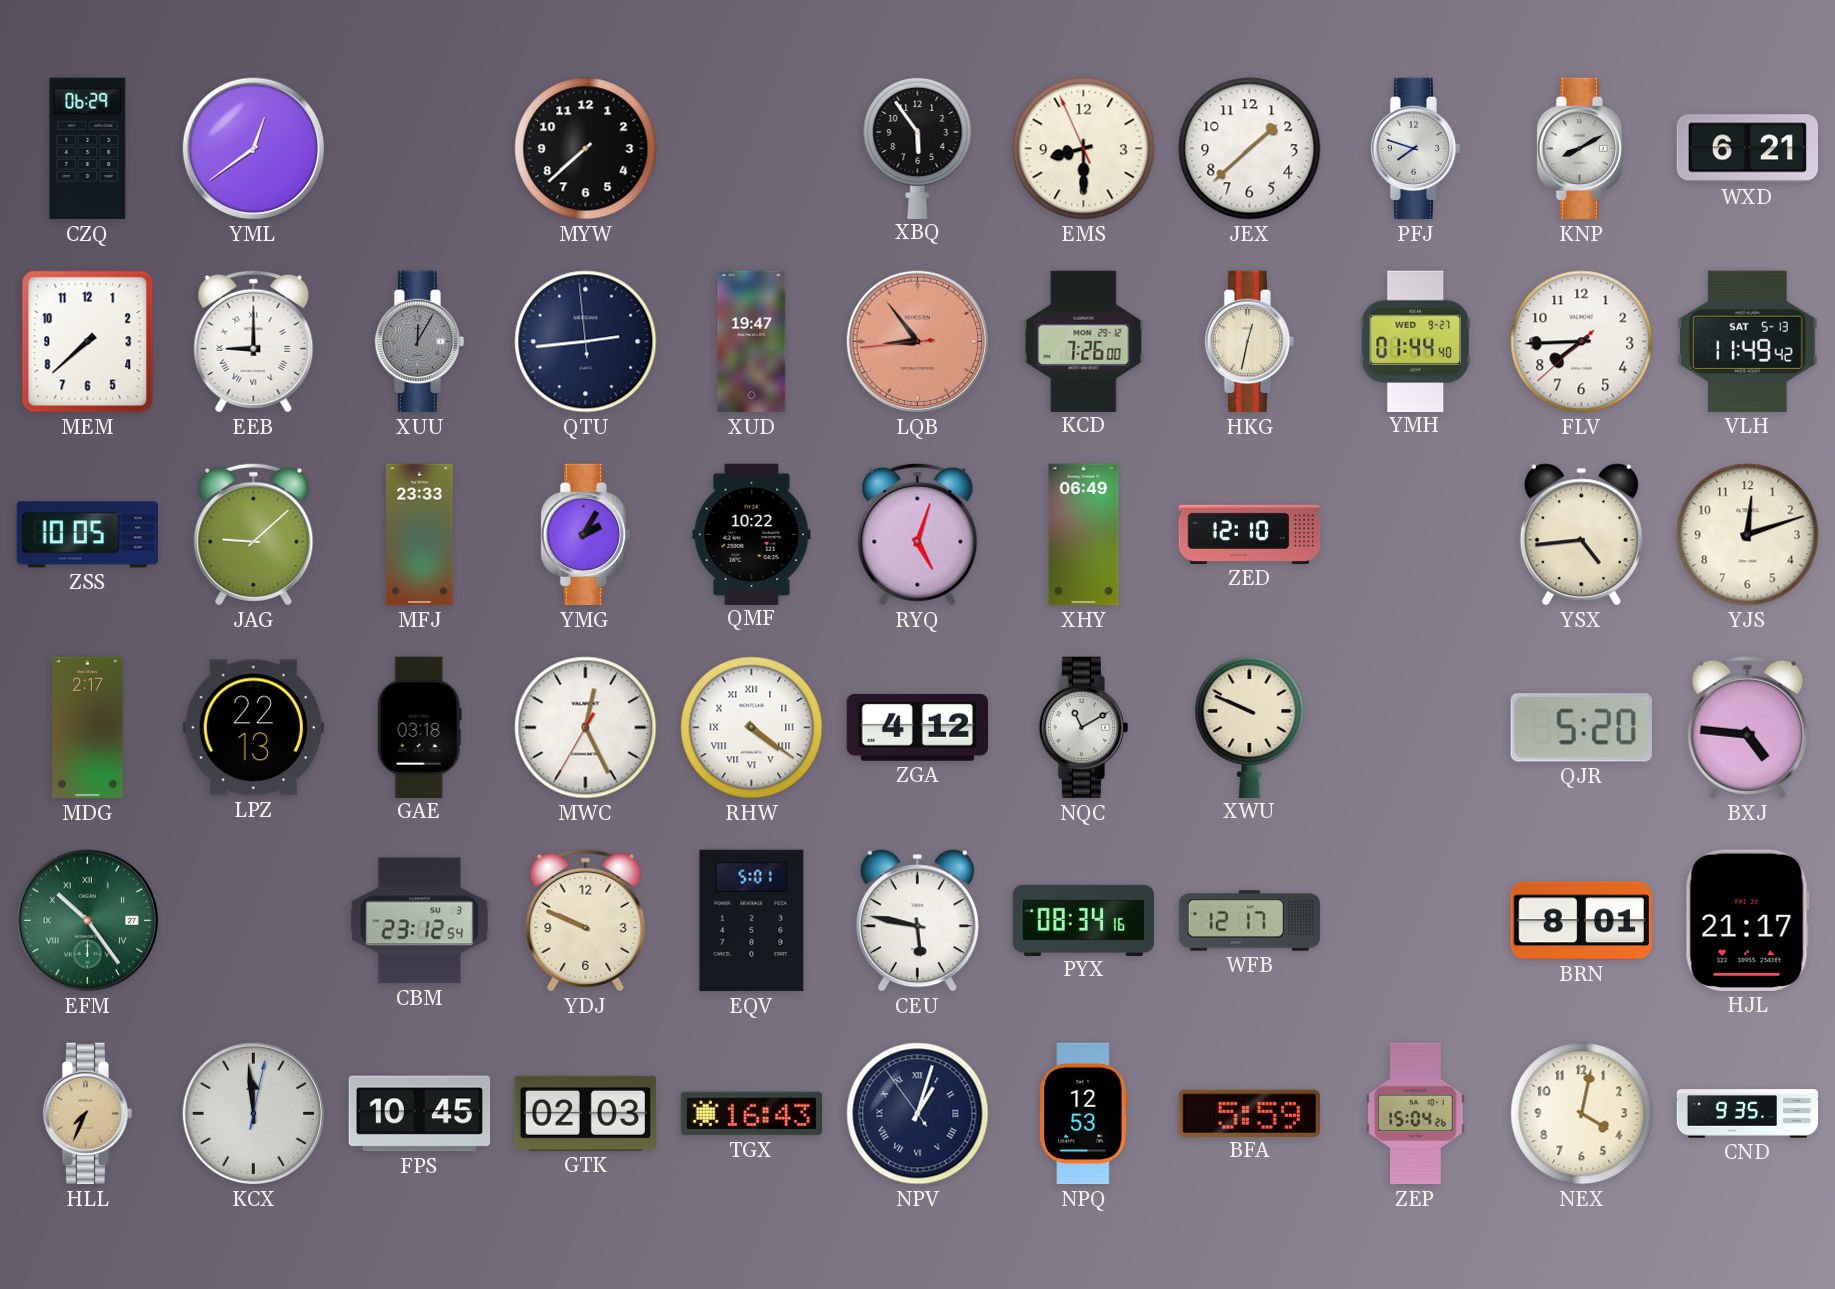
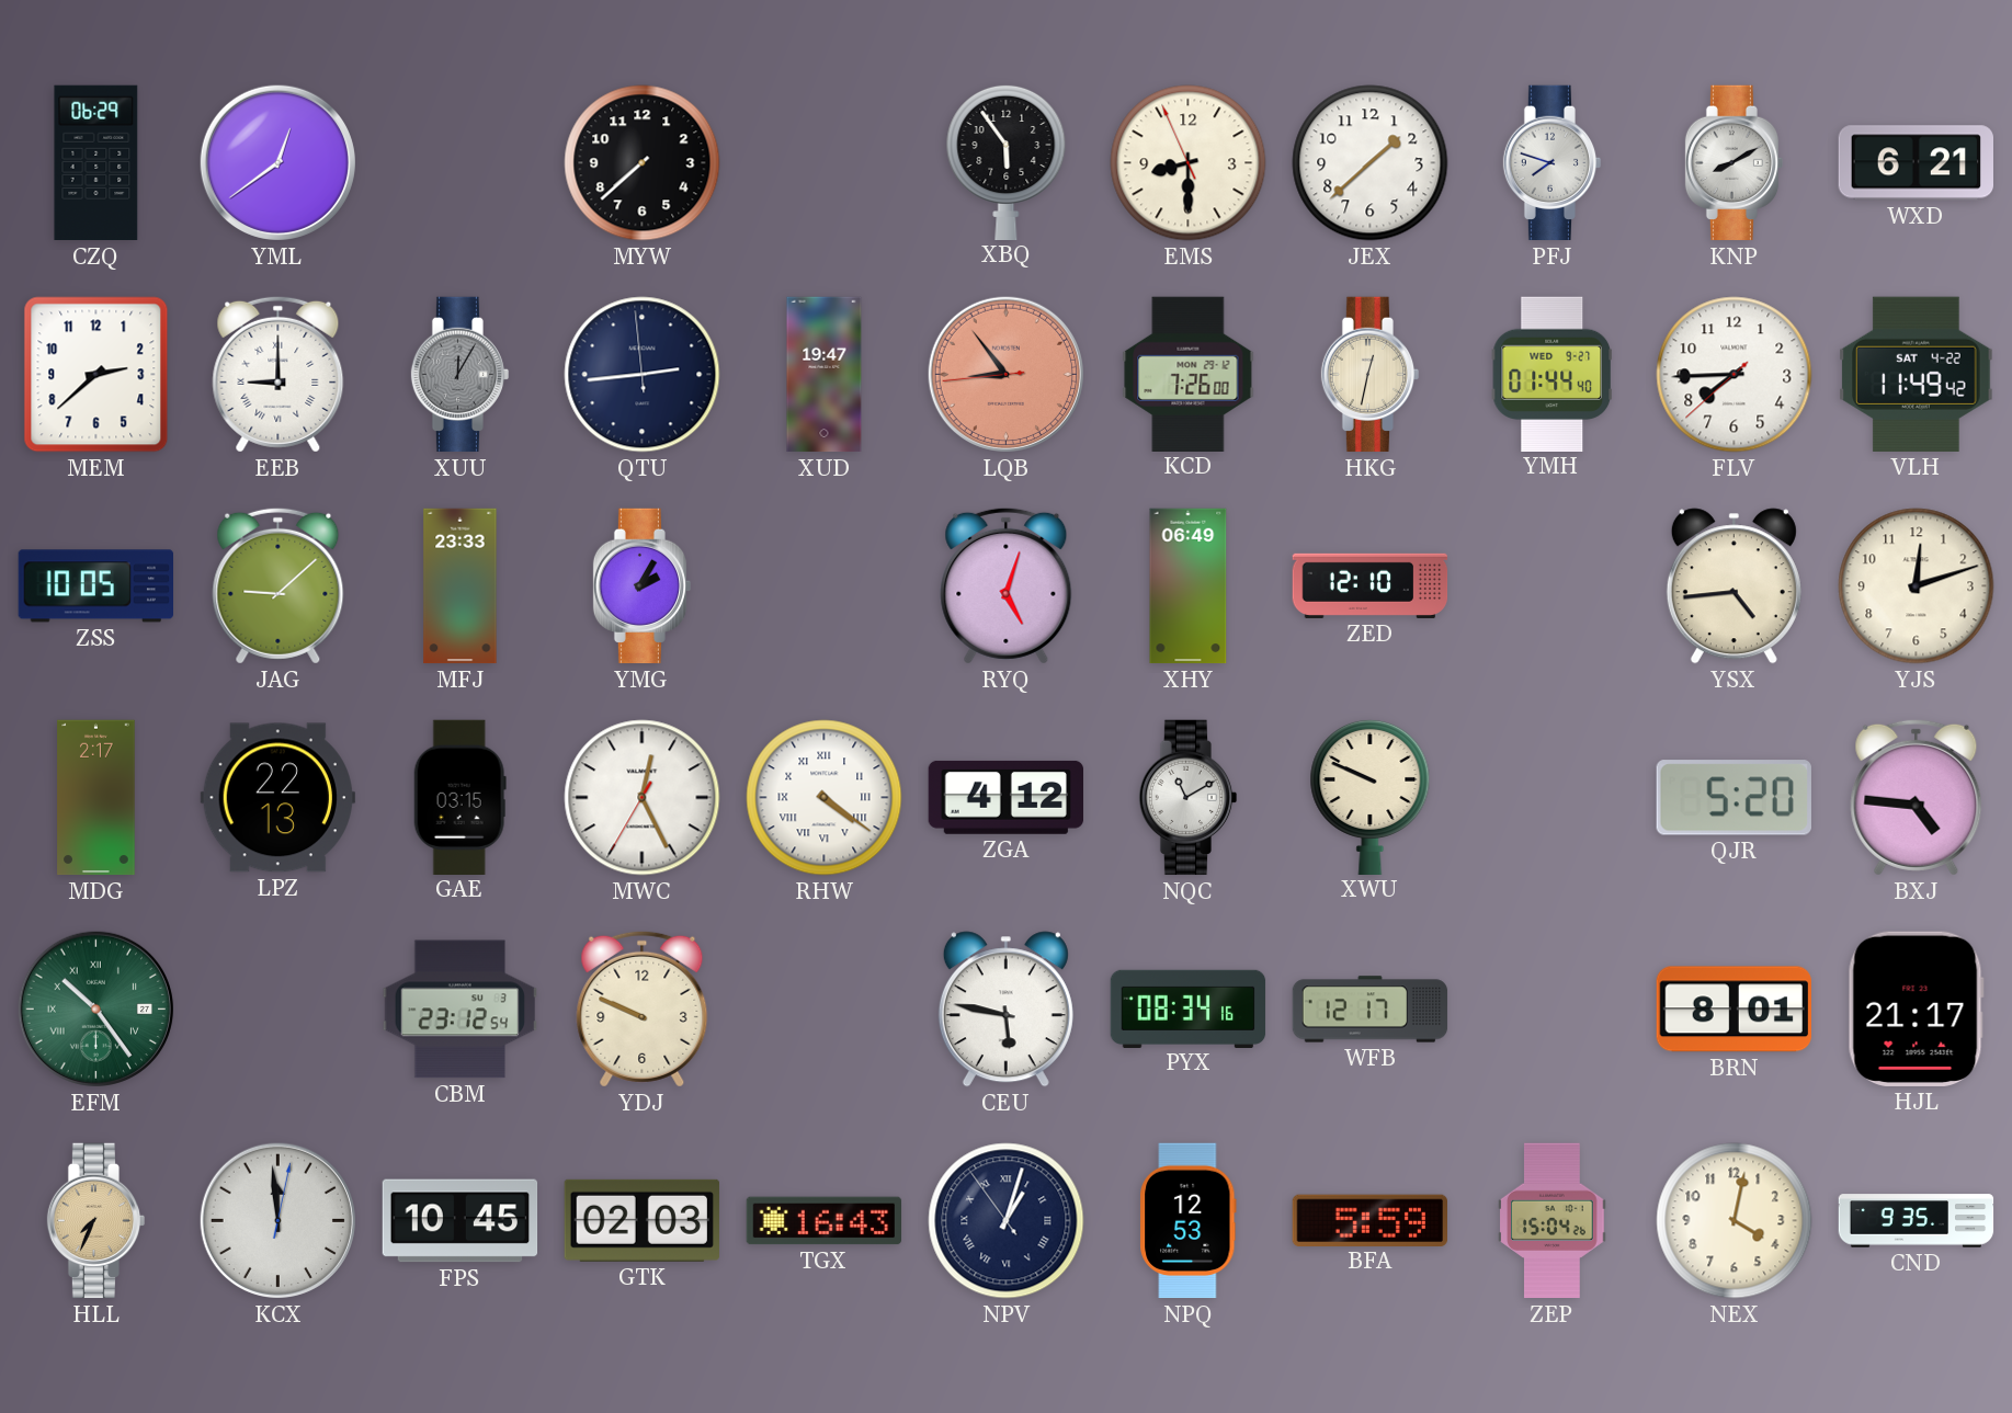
MEM: 7:38 -> 2:38
VLH date: SAT 5-13 -> SAT 4-22
QMF: 10:22 -> none
GAE: 03:18 -> 03:15
EQV: 5:01 -> none
